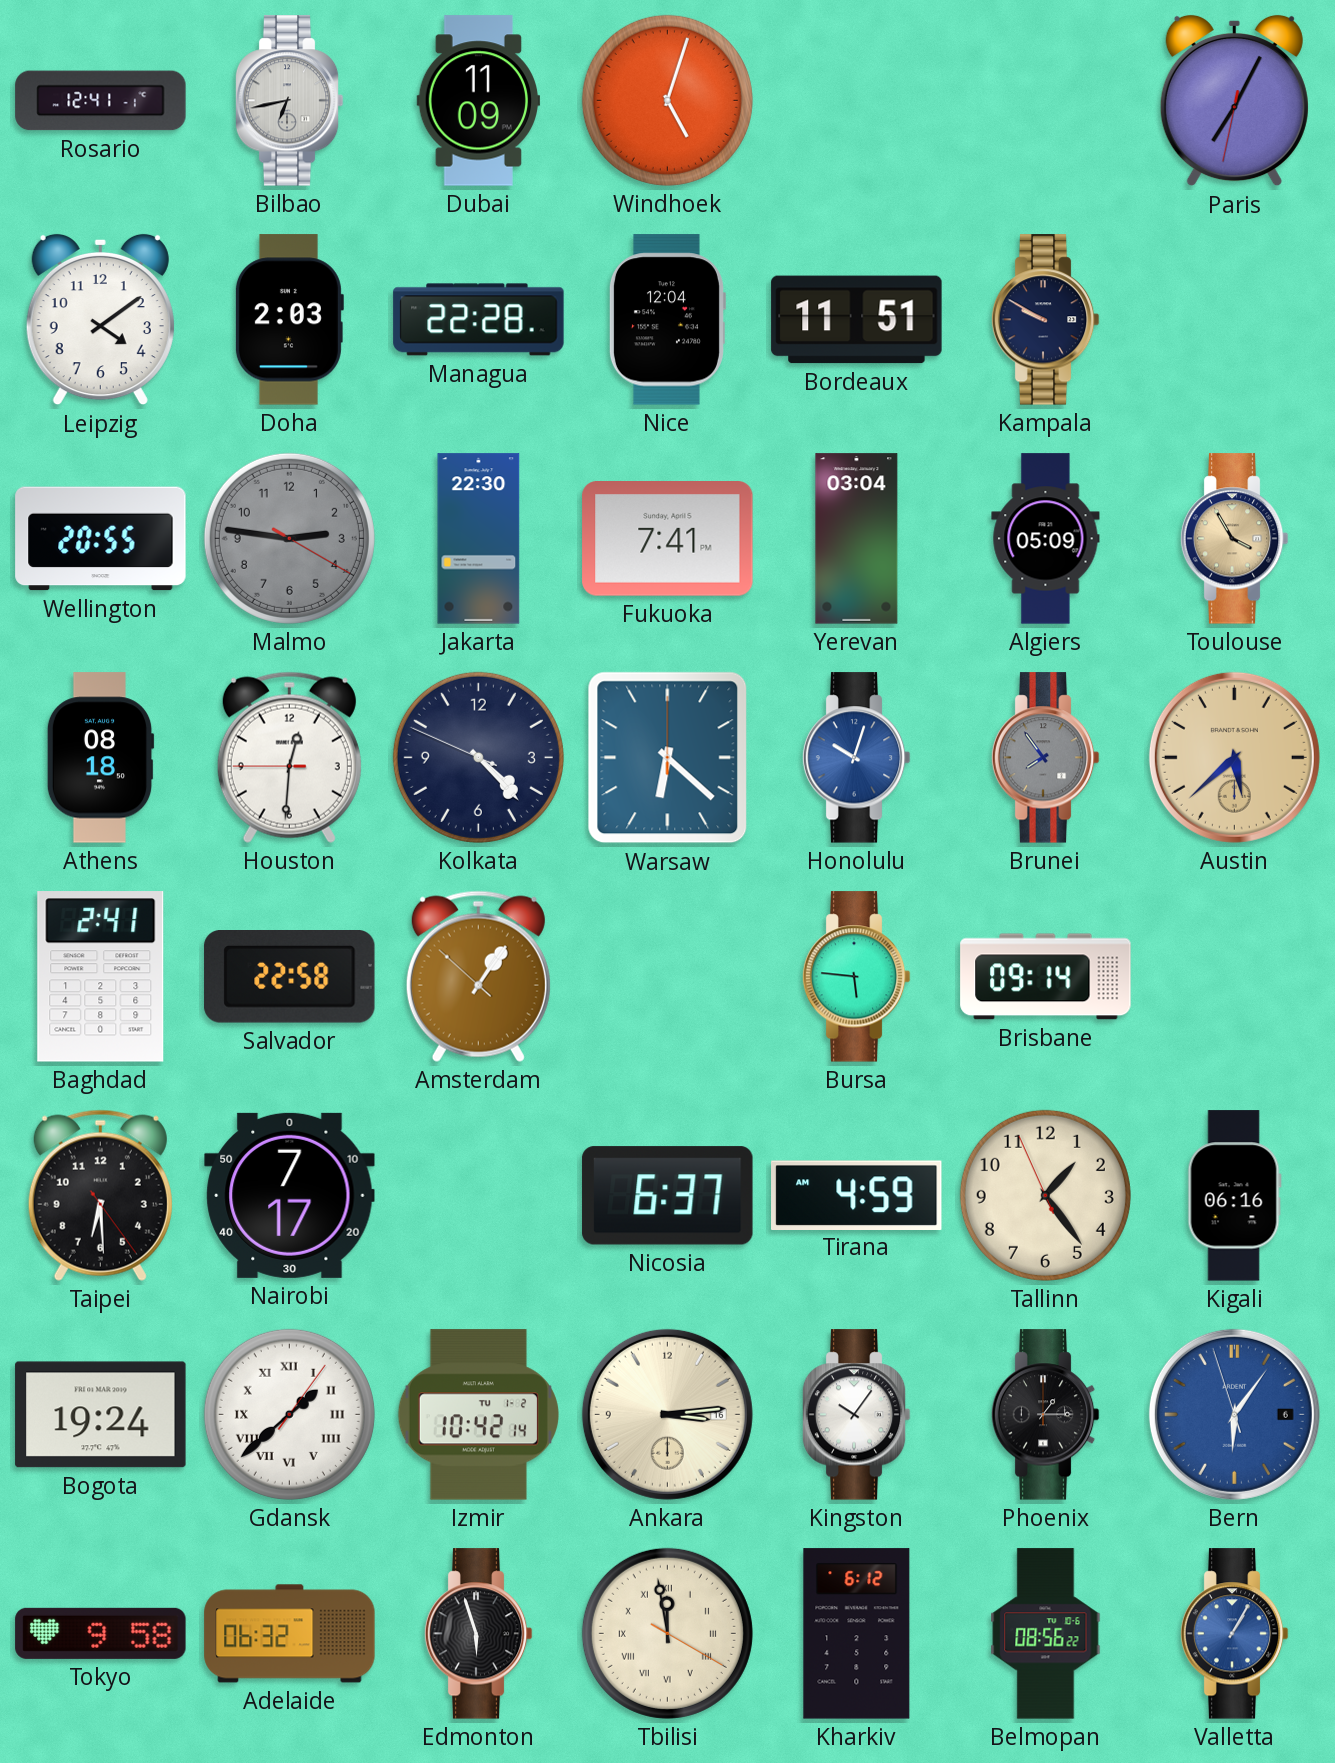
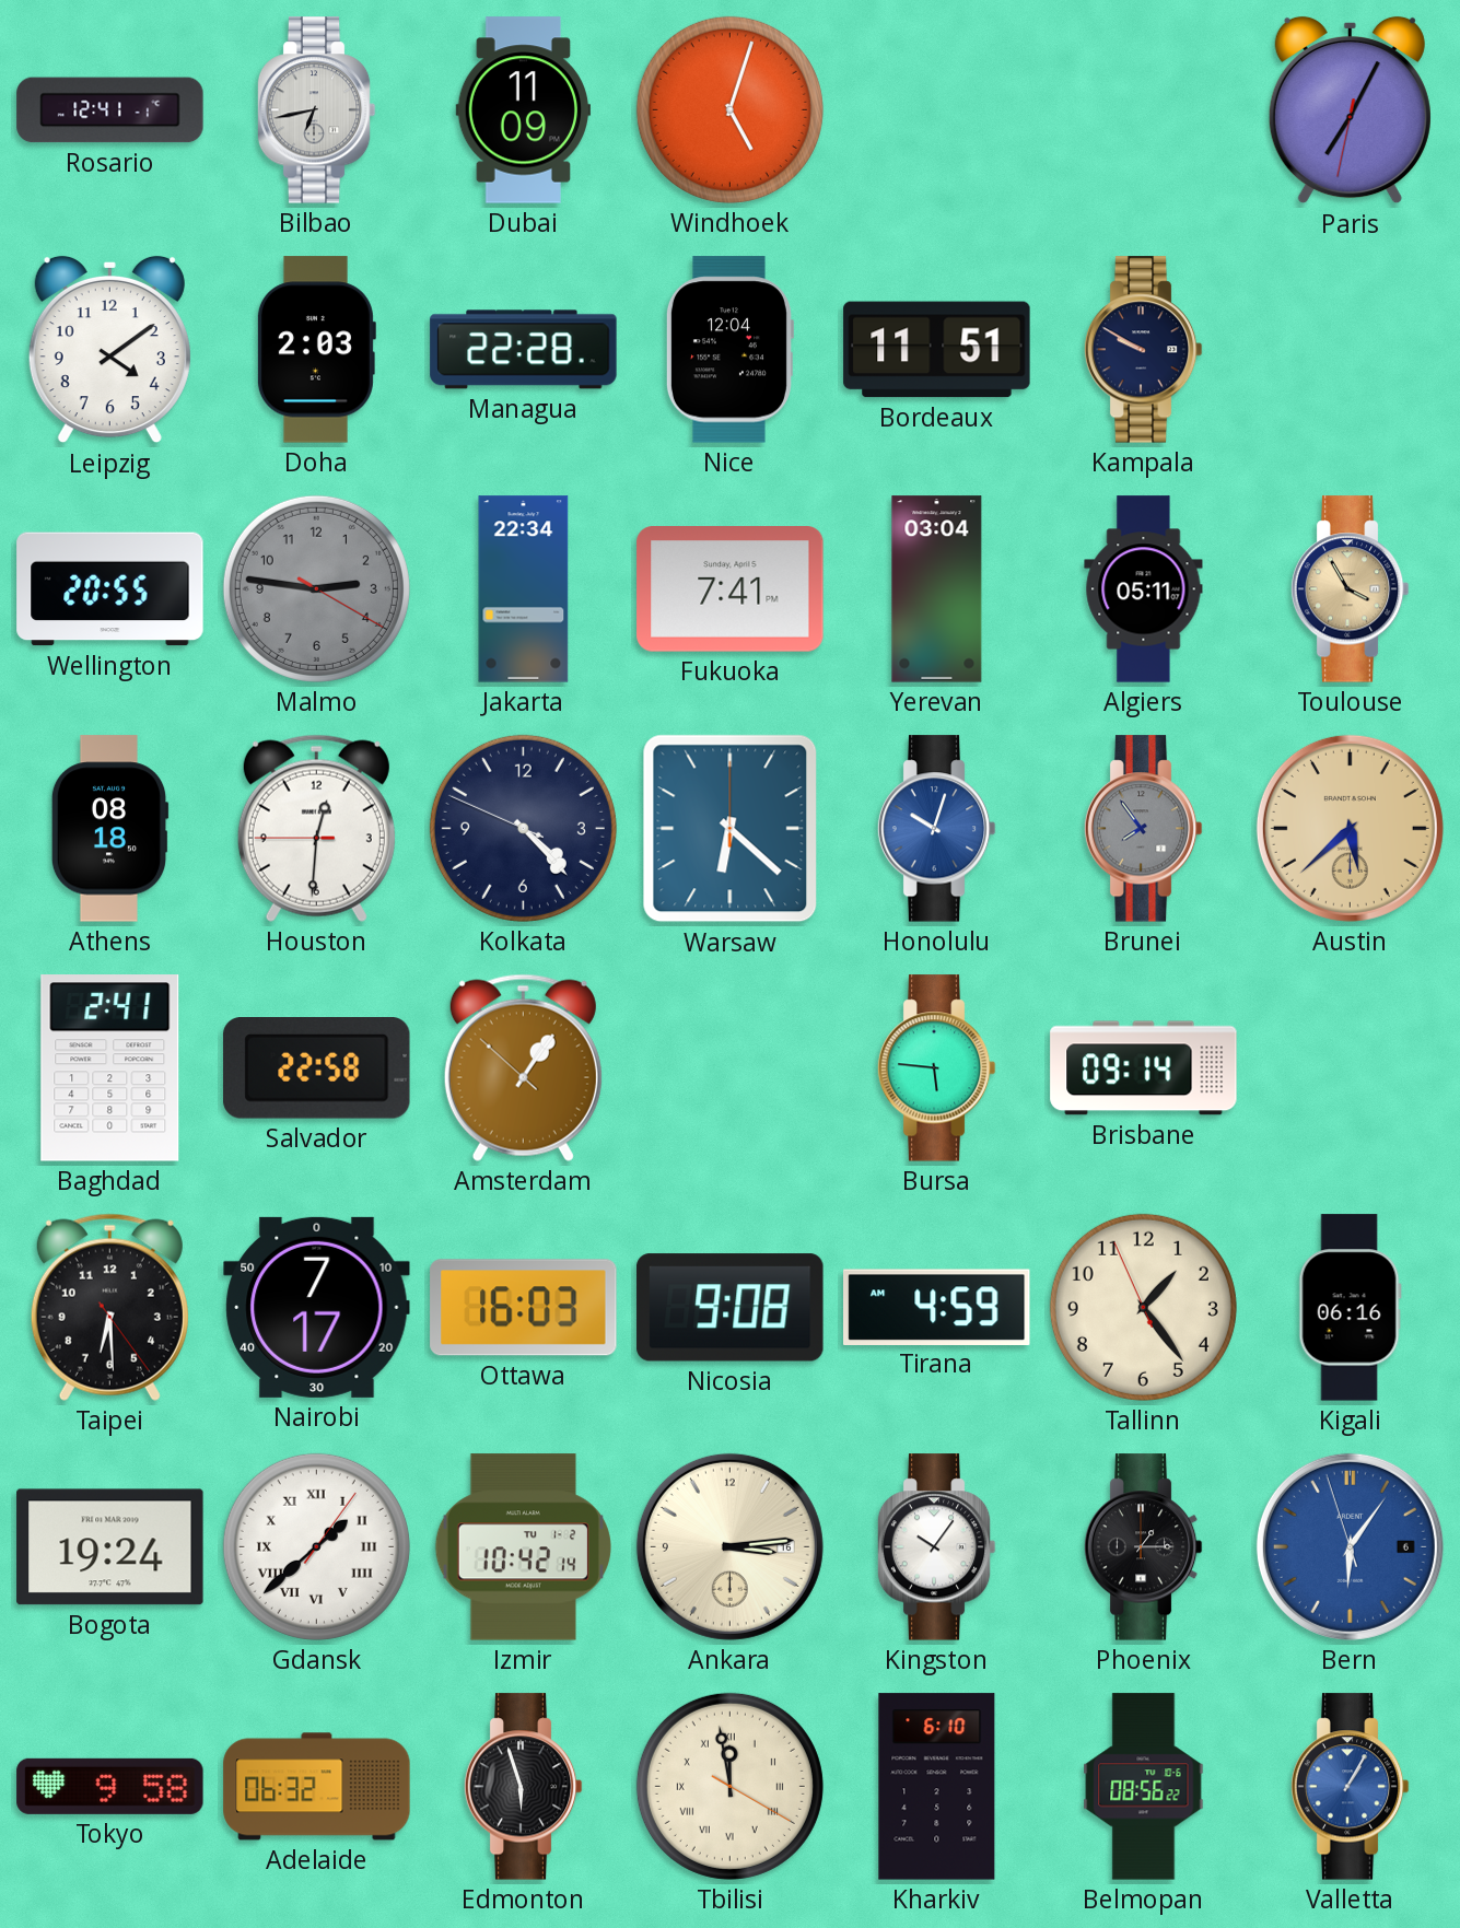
Jakarta: 22:30 -> 22:34
Algiers: 05:09 -> 05:11
Ottawa: none -> 16:03
Nicosia: 6:37 -> 9:08
Kharkiv: 6:12 -> 6:10
